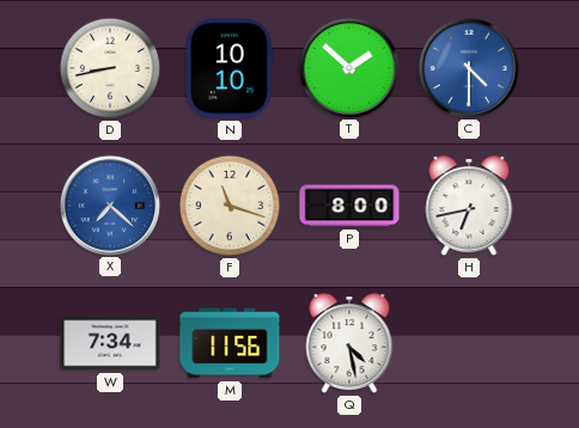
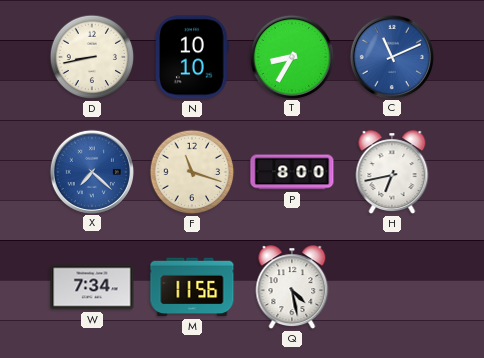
T: 1:52 -> 8:35
C: 4:30 -> 11:11
